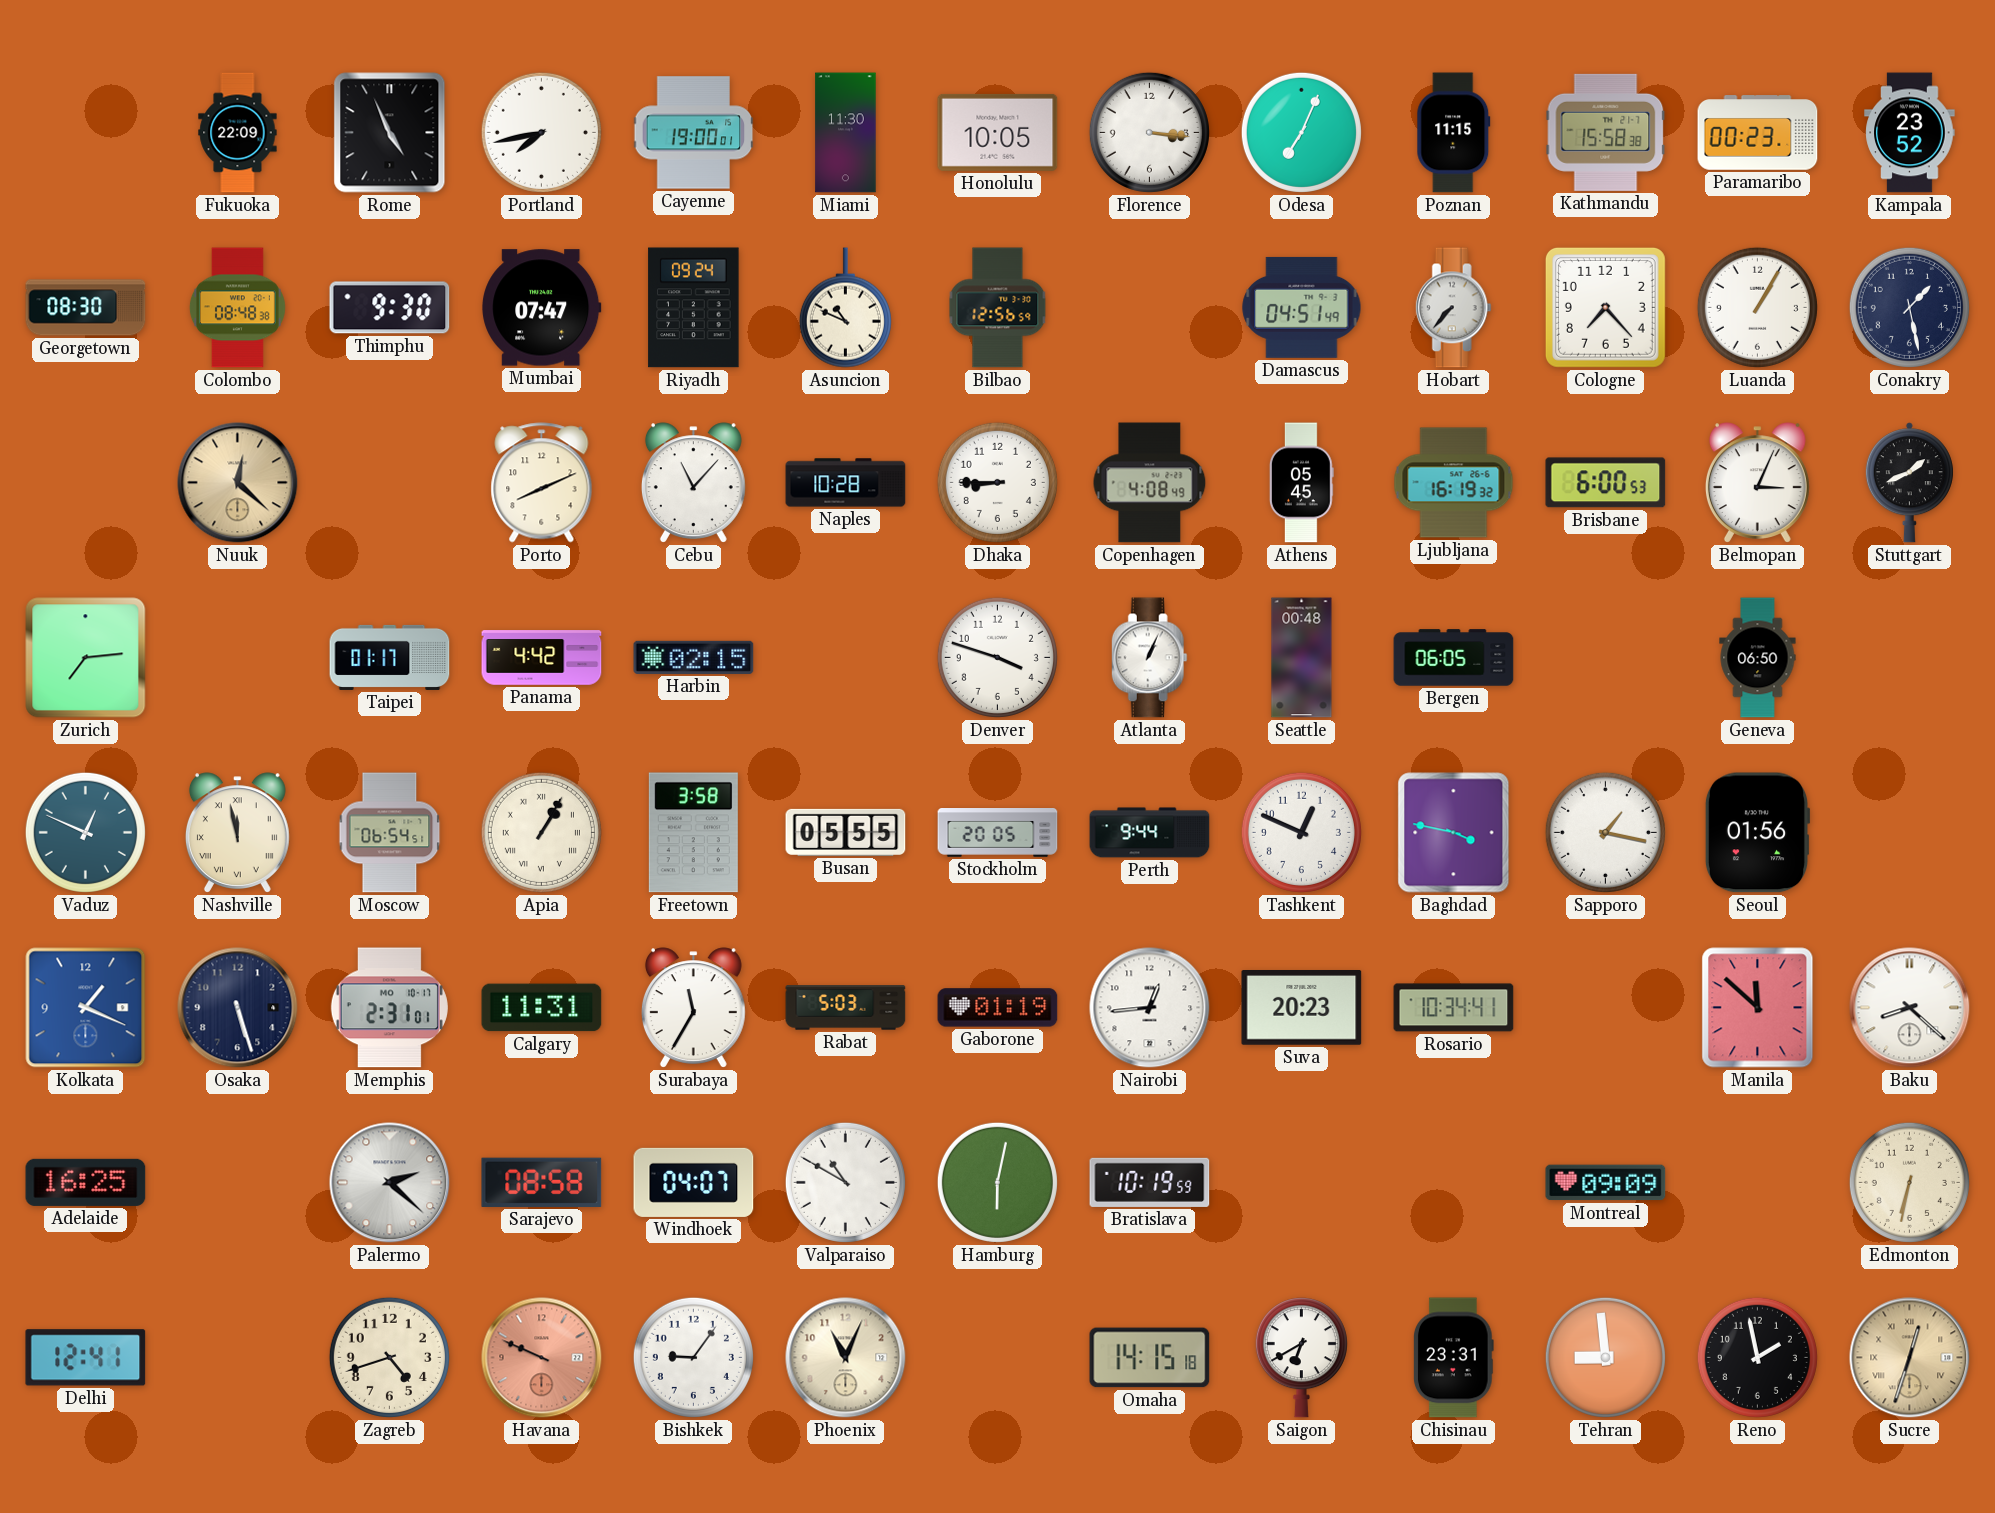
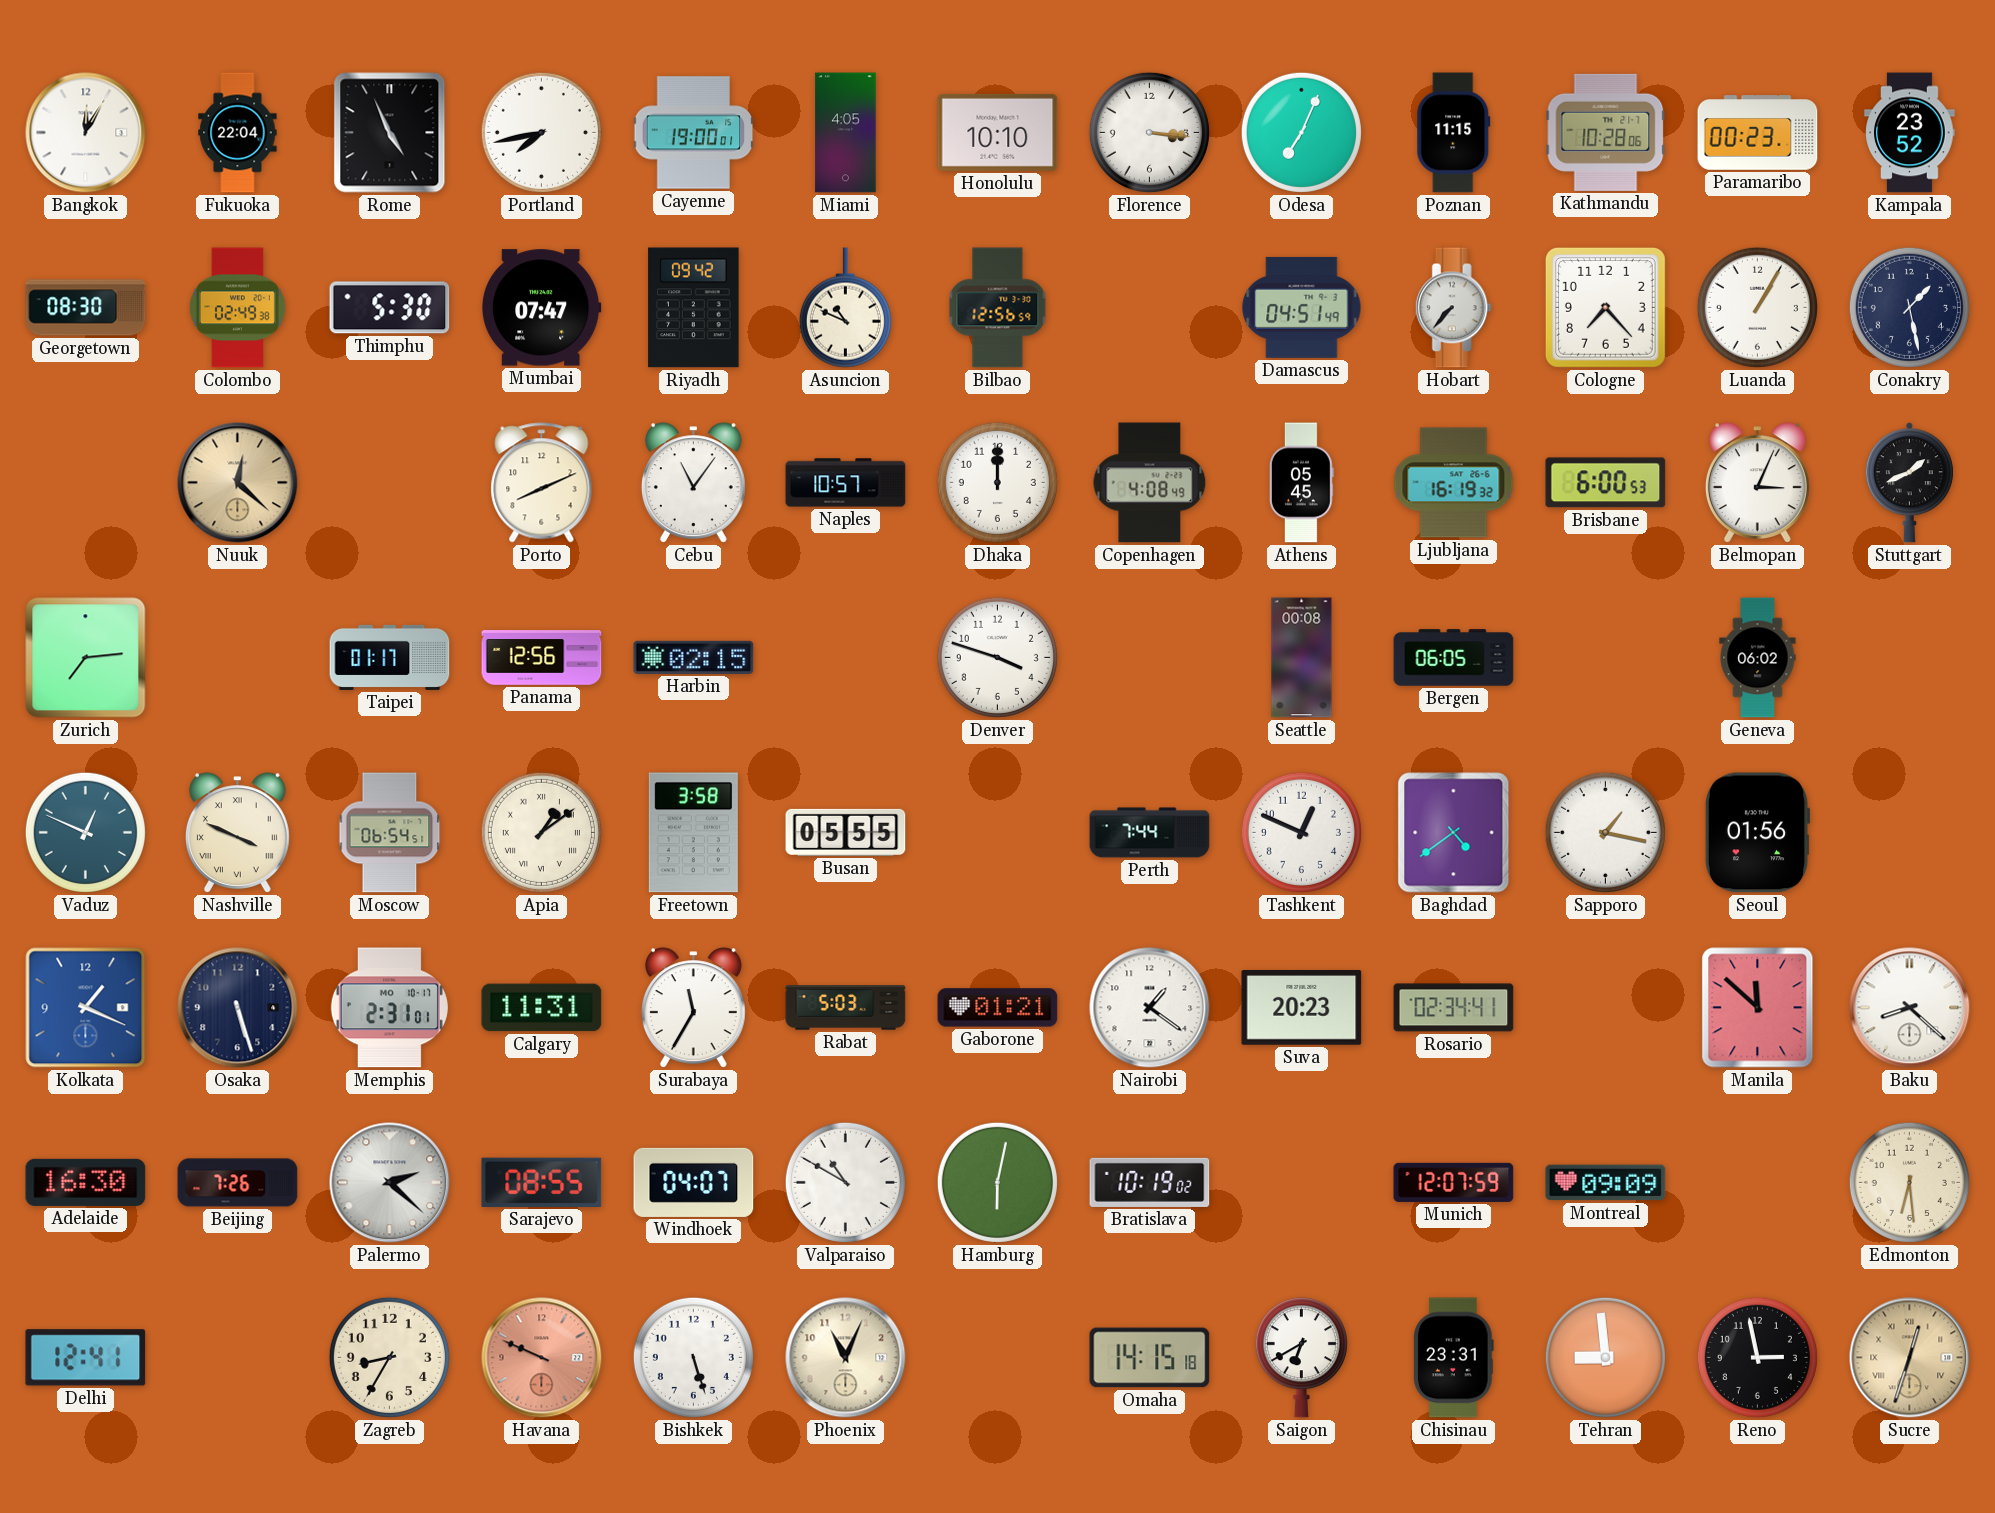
Bangkok: none -> 12:05
Fukuoka: 22:09 -> 22:04
Miami: 11:30 -> 4:05
Honolulu: 10:05 -> 10:10
Kathmandu: 15:58 -> 10:28
Colombo: 08:48 -> 02:49
Thimphu: 9:30 -> 5:30
Riyadh: 09:24 -> 09:42
Cebu: 11:07 -> 11:06
Naples: 10:28 -> 10:57
Dhaka: 8:45 -> 12:00
Panama: 4:42 -> 12:56
Atlanta: 1:04 -> none
Seattle: 00:48 -> 00:08
Geneva: 06:50 -> 06:02
Nashville: 11:58 -> 3:49
Apia: 1:05 -> 1:09
Stockholm: 20:05 -> none
Perth: 9:44 -> 7:44
Baghdad: 3:47 -> 4:39
Gaborone: 01:19 -> 01:21
Nairobi: 12:44 -> 1:21
Rosario: 10:34 -> 02:34
Adelaide: 16:25 -> 16:30
Beijing: none -> 7:26
Sarajevo: 08:58 -> 08:55
Bratislava: 10:19:59 -> 10:19:02
Munich: none -> 12:07
Edmonton: 6:32 -> 6:29
Zagreb: 4:42 -> 8:35
Bishkek: 9:06 -> 5:27
Reno: 1:58 -> 2:58
